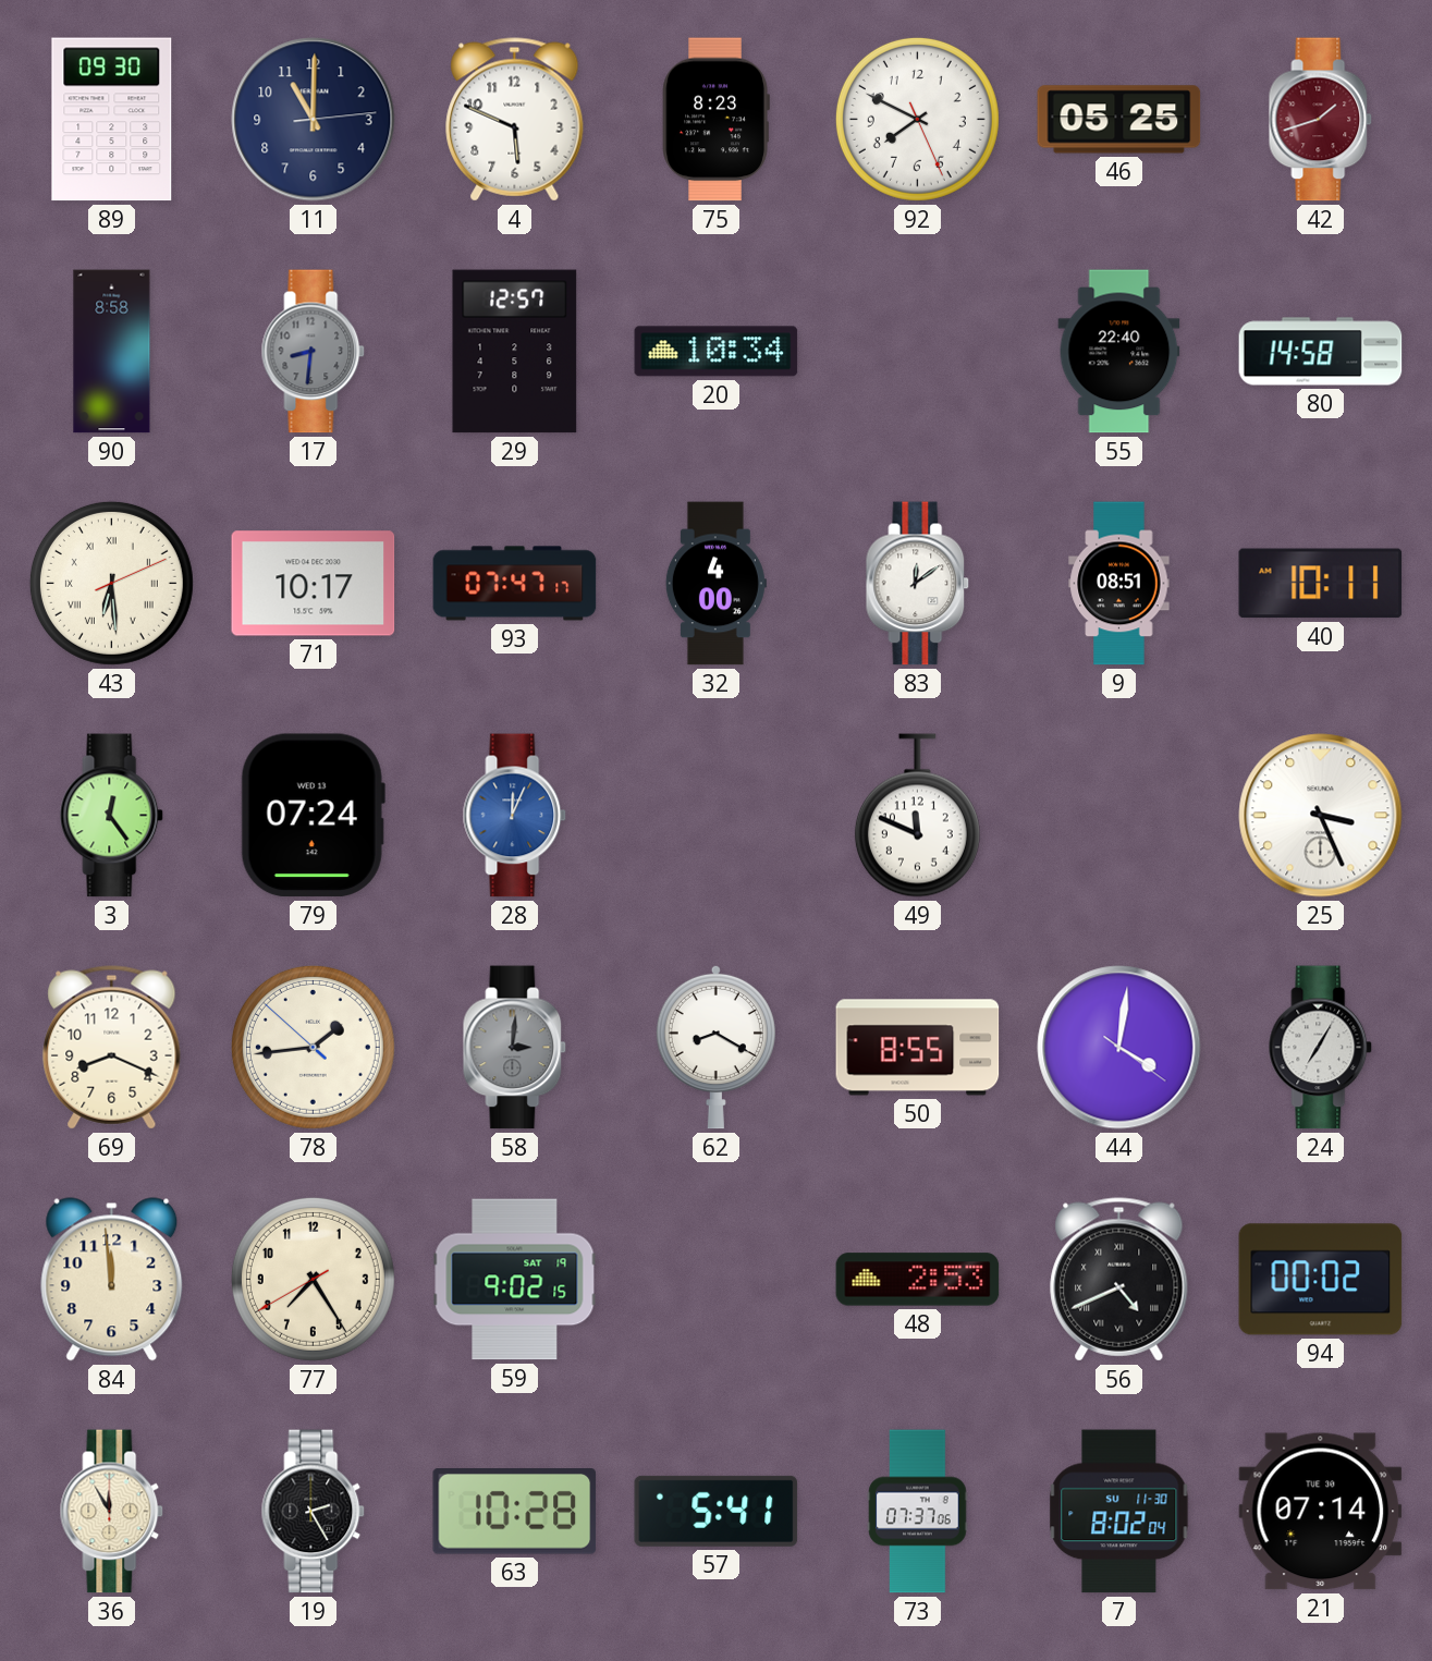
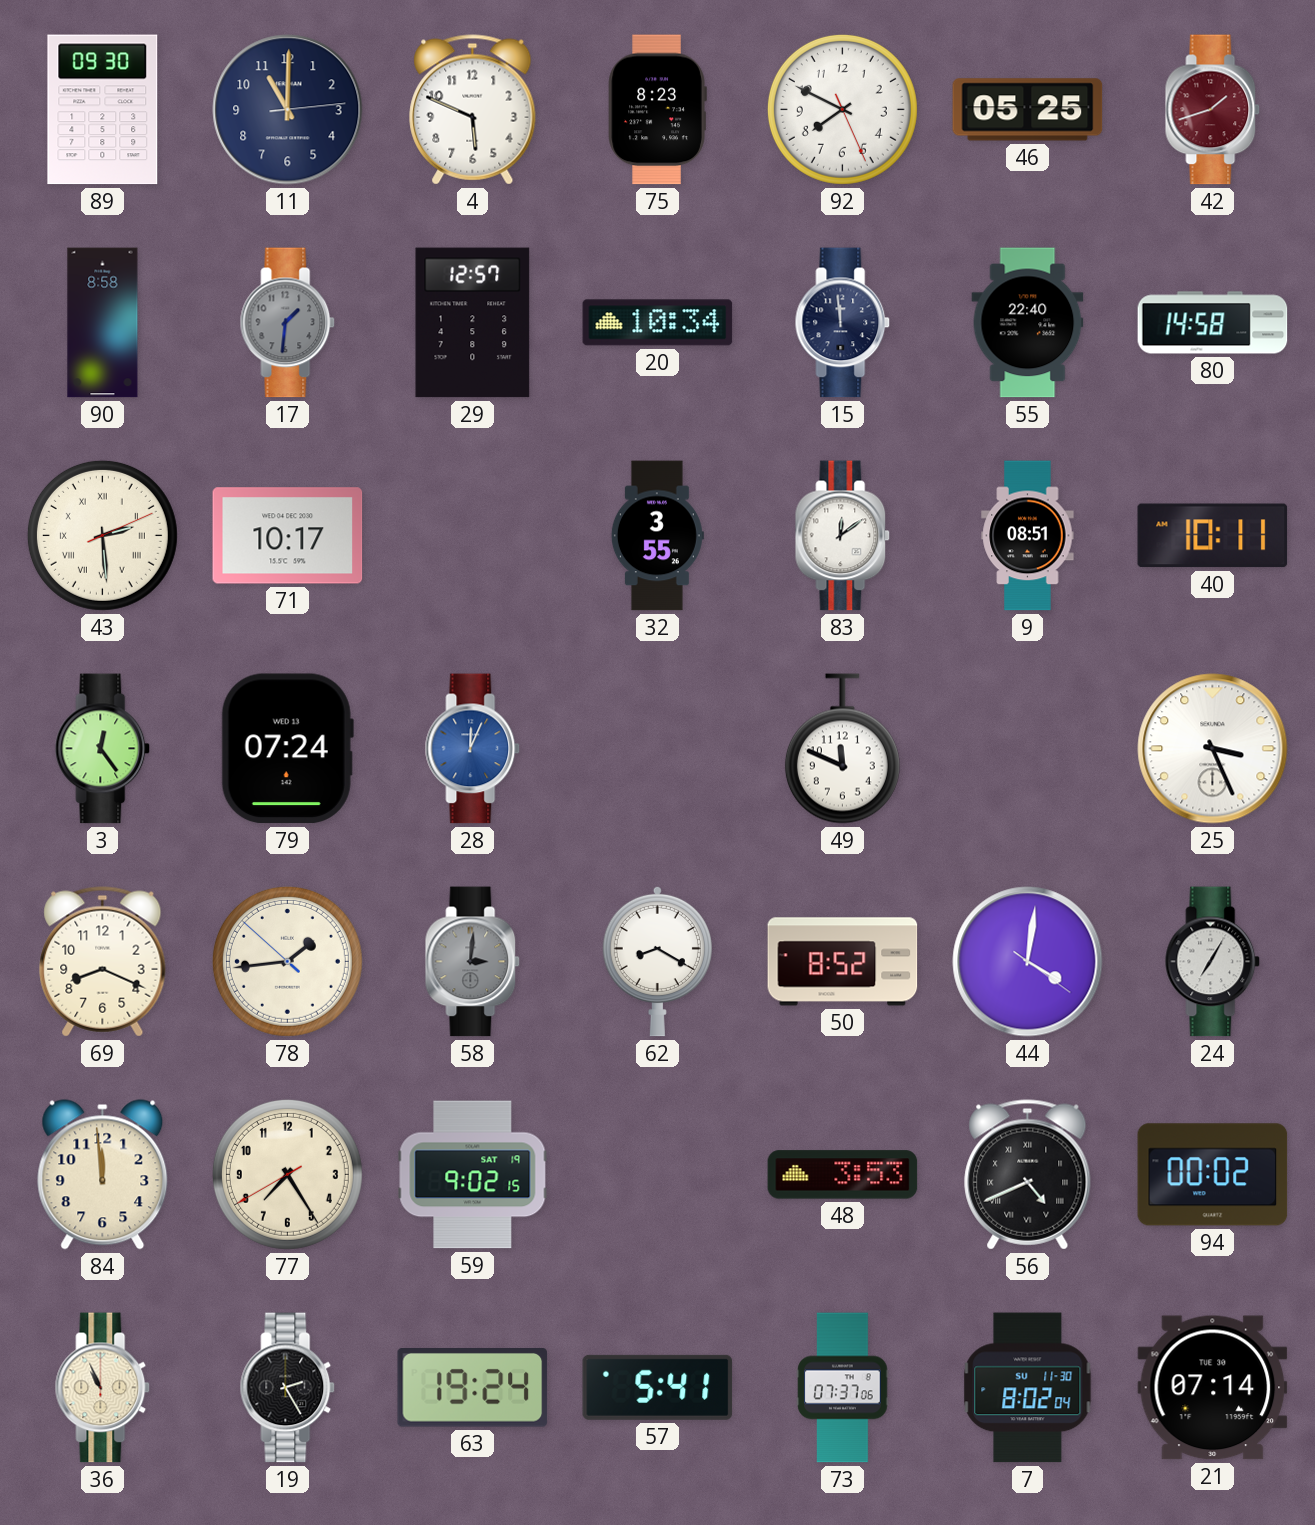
17: 8:31 -> 1:31
15: none -> 11:59
43: 6:29 -> 2:29
93: 07:47 -> none
32: 4:00 -> 3:55
50: 8:55 -> 8:52
48: 2:53 -> 3:53
36: 11:55 -> 10:56
63: 10:28 -> 19:24
